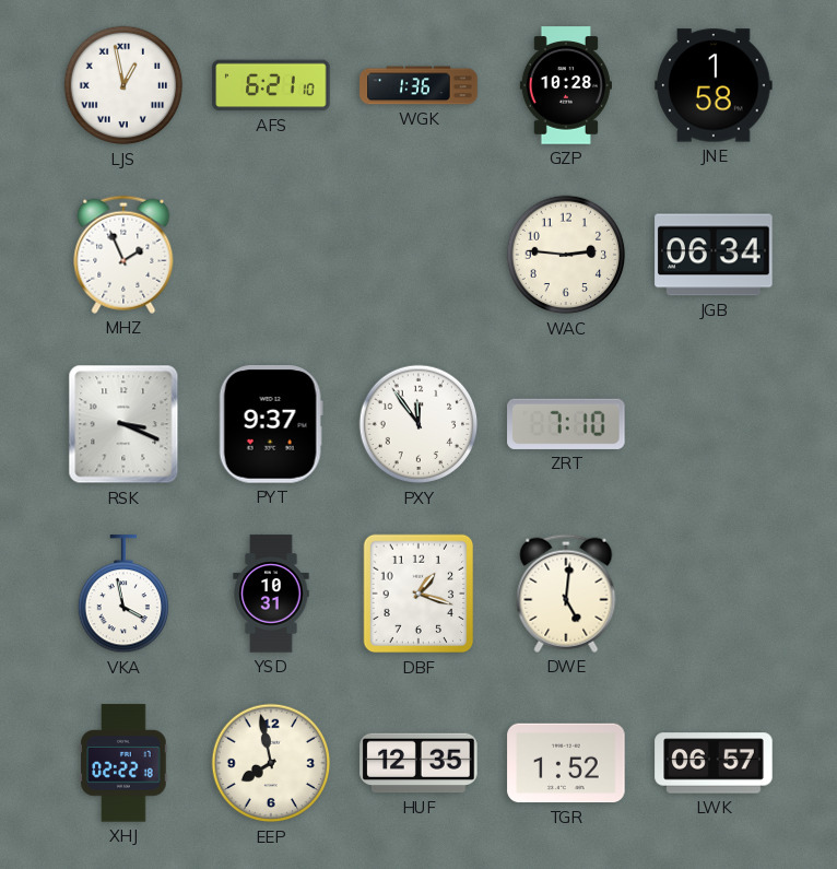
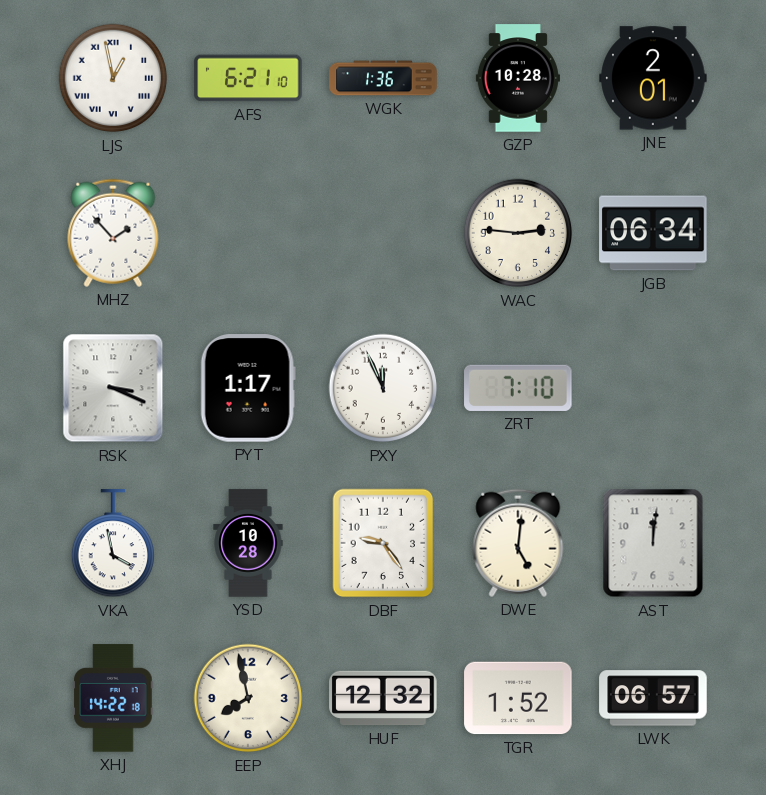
JNE: 1:58 -> 2:01
MHZ: 1:56 -> 1:53
PYT: 9:37 -> 1:17
PXY: 11:54 -> 11:56
YSD: 10:31 -> 10:28
DBF: 1:18 -> 9:24
AST: none -> 12:01
XHJ: 02:22 -> 14:22
HUF: 12:35 -> 12:32
